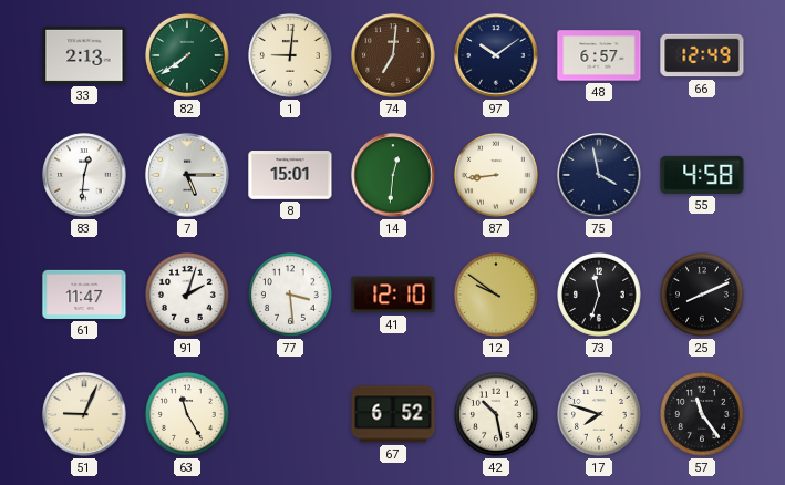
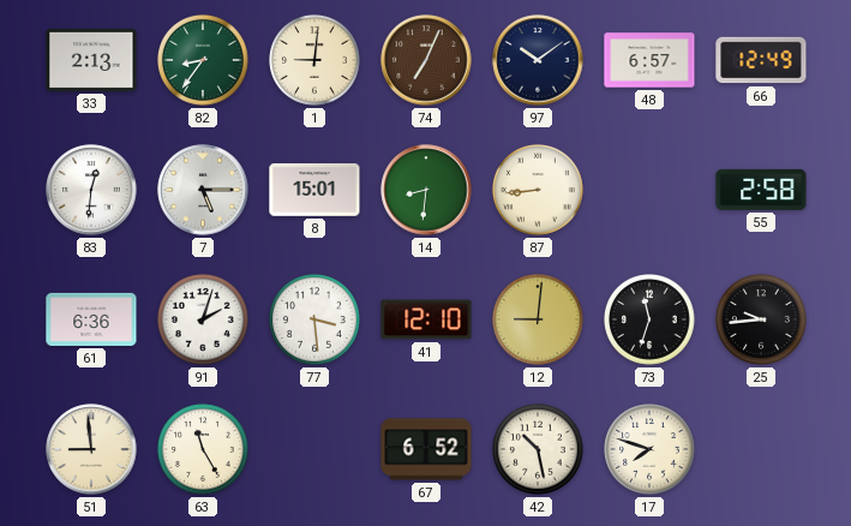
82: 7:39 -> 8:36
74: 7:01 -> 7:04
14: 12:31 -> 8:31
75: 3:58 -> none
55: 4:58 -> 2:58
61: 11:47 -> 6:36
12: 9:51 -> 9:01
25: 8:11 -> 9:44
51: 9:04 -> 8:59
57: 11:24 -> none
